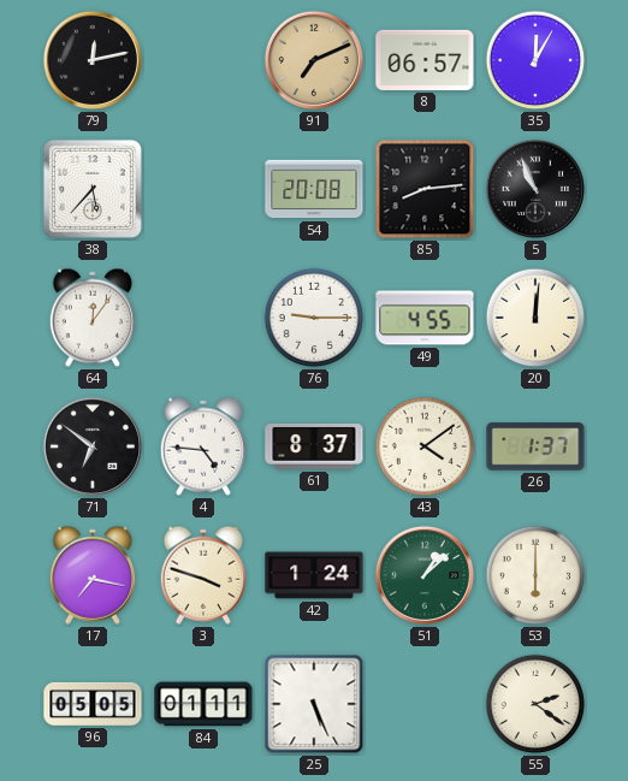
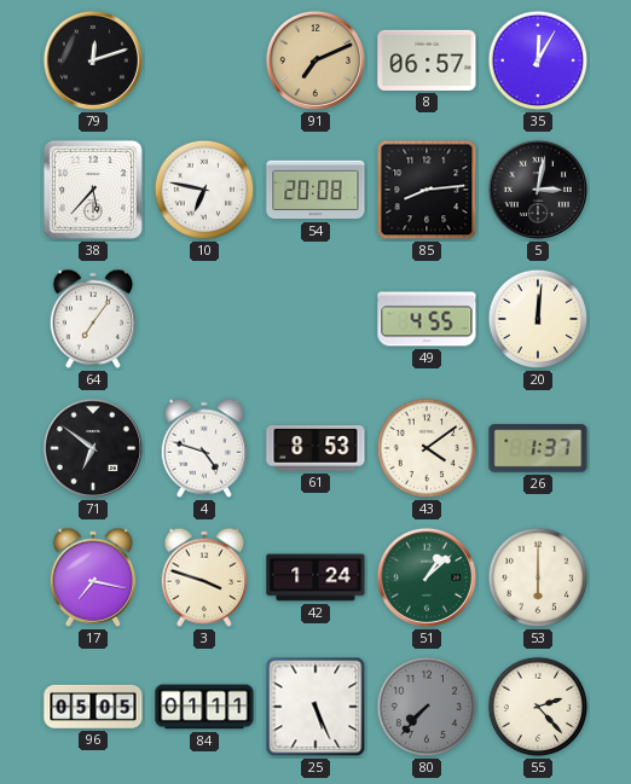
79: 12:13 -> 12:12
10: none -> 6:47
5: 10:56 -> 3:02
64: 12:06 -> 7:06
76: 9:15 -> none
4: 4:46 -> 4:48
61: 8:37 -> 8:53
80: none -> 7:37
55: 2:21 -> 2:23
